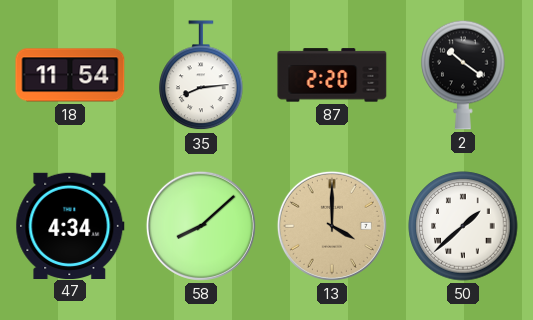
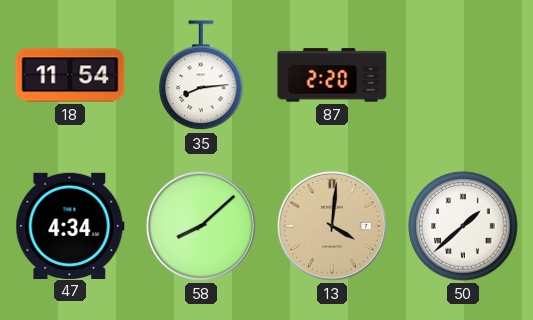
2: 10:21 -> none
13: 4:00 -> 4:01
